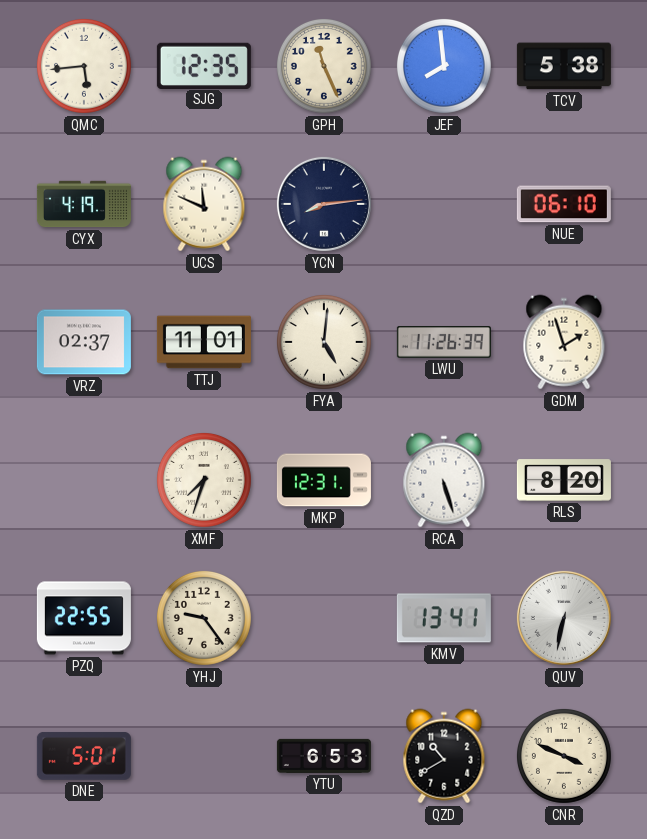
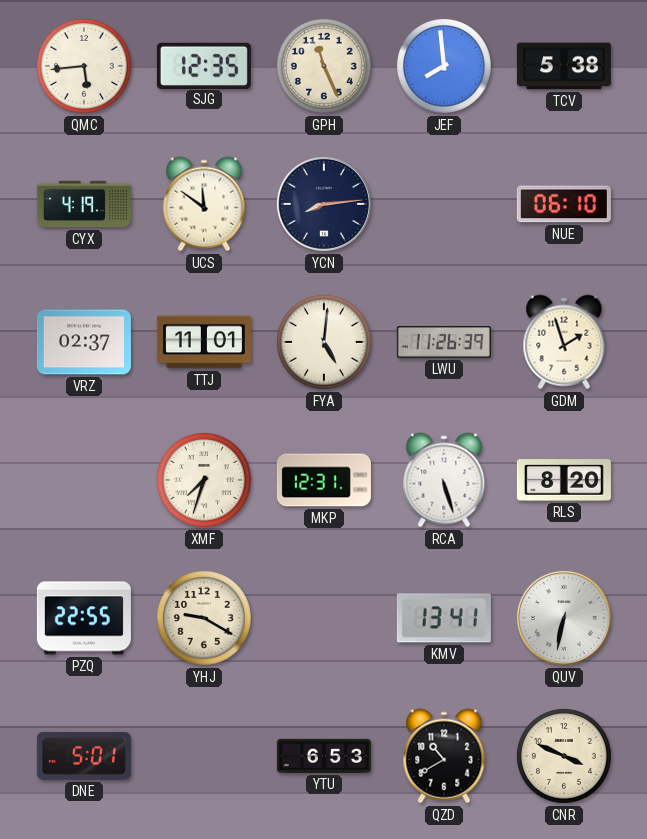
UCS: 11:49 -> 11:51
YHJ: 9:24 -> 9:20
